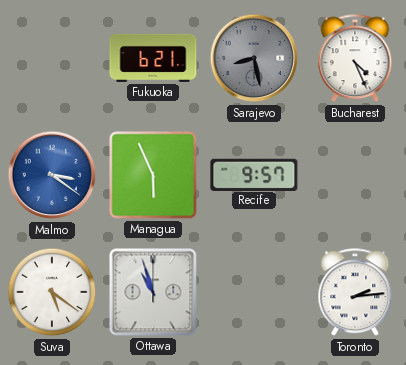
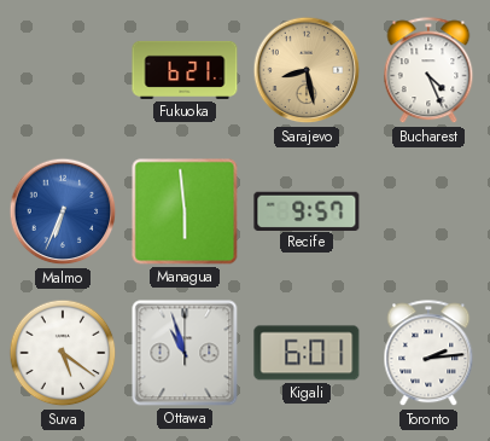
Sarajevo dial: grey -> champagne
Malmo: 3:21 -> 6:34
Managua: 5:56 -> 5:59
Kigali: none -> 6:01
